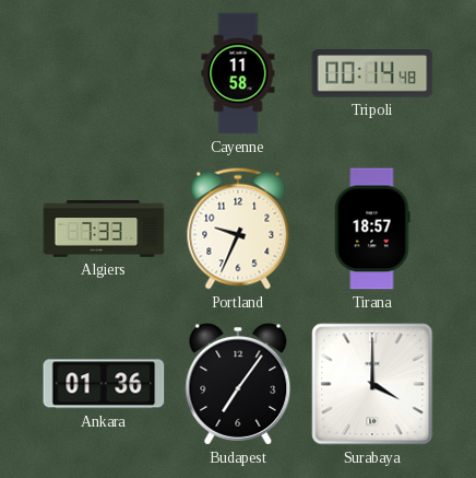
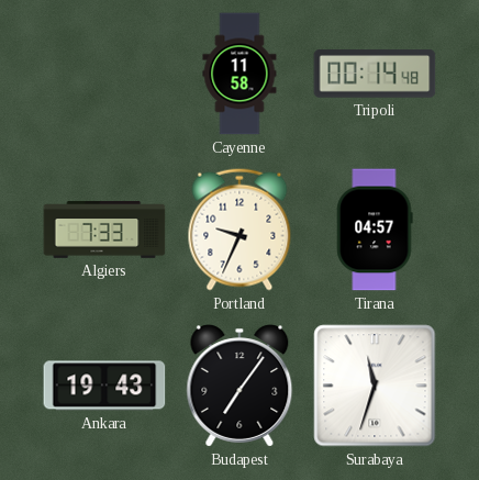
Tirana: 18:57 -> 04:57
Ankara: 01:36 -> 19:43
Surabaya: 4:00 -> 11:33
